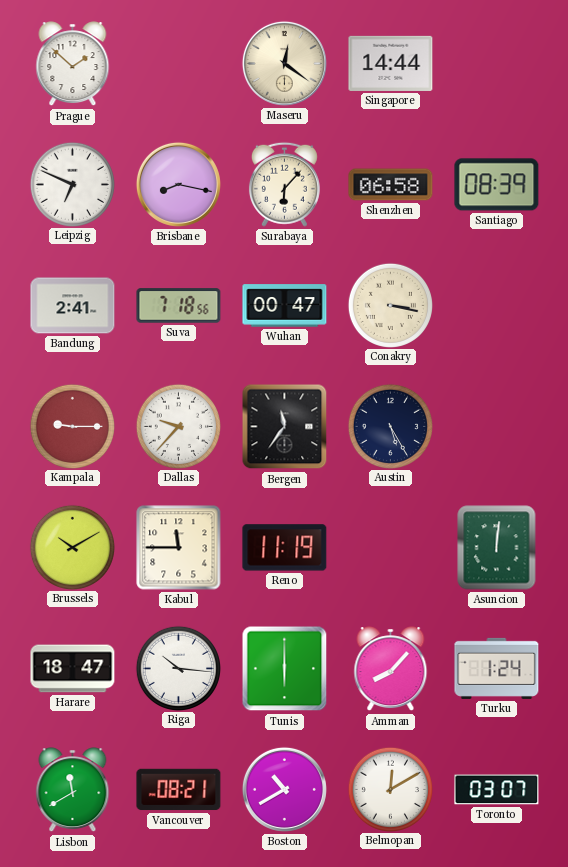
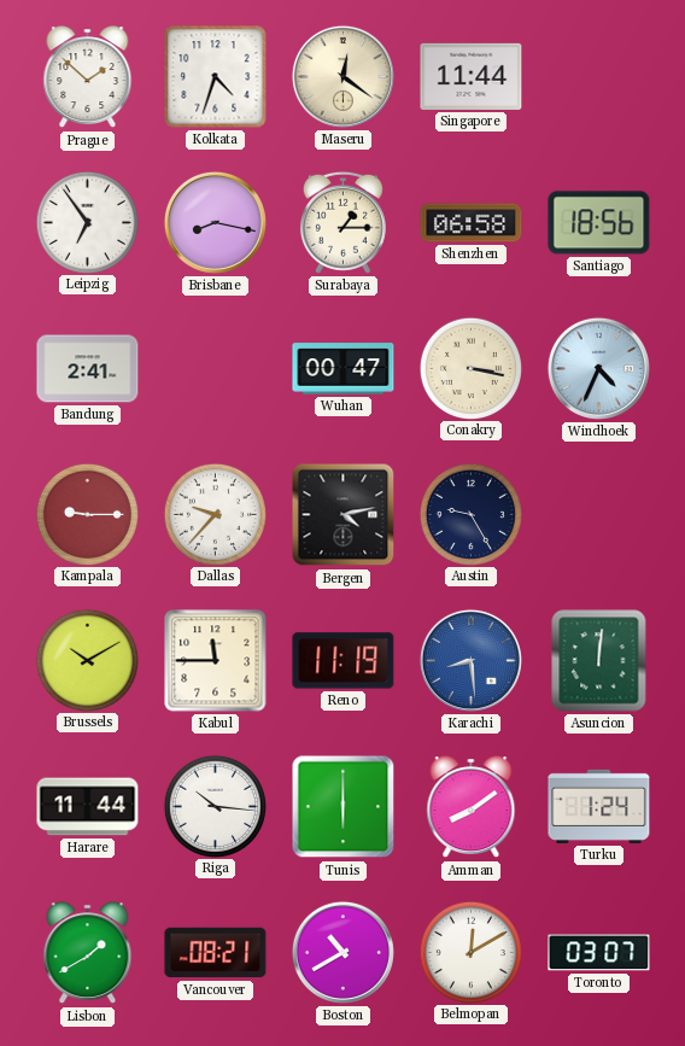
Kolkata: none -> 4:33
Singapore: 14:44 -> 11:44
Leipzig: 6:49 -> 6:54
Surabaya: 6:07 -> 1:15
Santiago: 08:39 -> 18:56
Suva: 7:18 -> none
Windhoek: none -> 4:34
Bergen: 11:36 -> 4:13
Austin: 5:25 -> 9:25
Karachi: none -> 8:29
Harare: 18:47 -> 11:44
Amman: 8:07 -> 8:09
Lisbon: 11:40 -> 1:40
